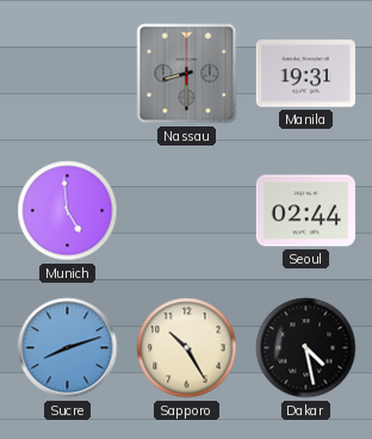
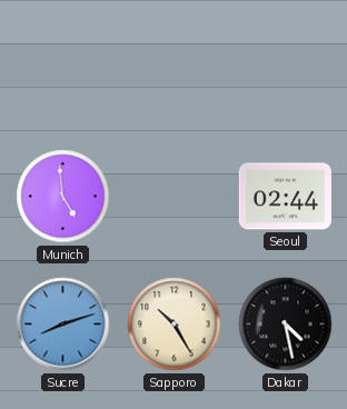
Nassau: 8:30 -> none
Manila: 19:31 -> none
